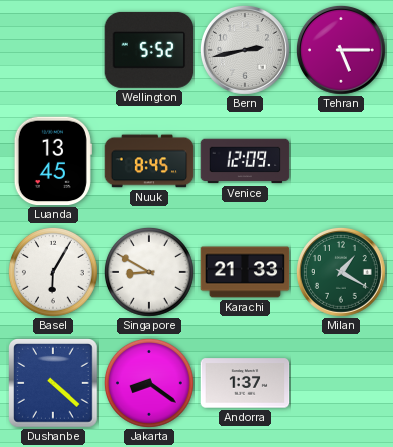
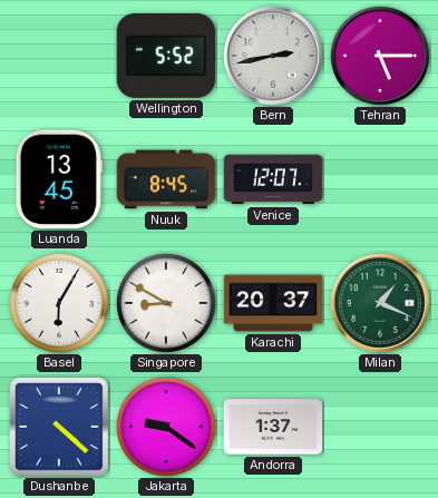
Venice: 12:09 -> 12:07
Karachi: 21:33 -> 20:37
Milan: 1:20 -> 1:19
Jakarta: 8:21 -> 9:21
